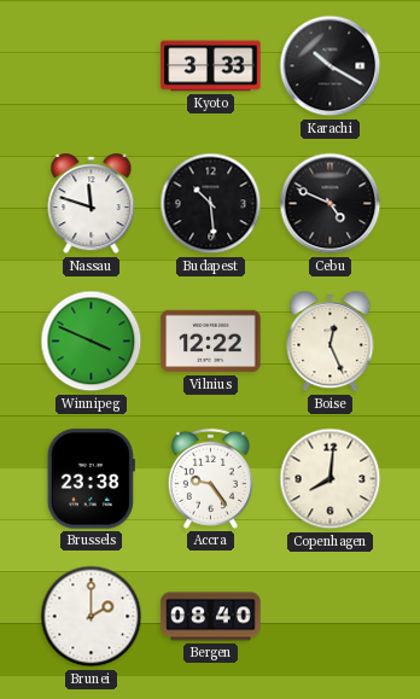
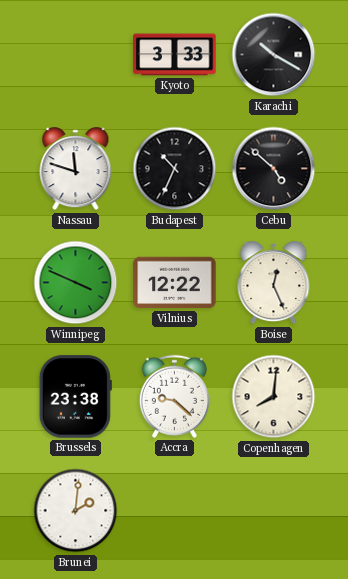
Budapest: 10:29 -> 10:34
Cebu: 4:49 -> 4:52
Accra: 9:24 -> 9:22
Brunei: 2:00 -> 2:01
Bergen: 08:40 -> none
